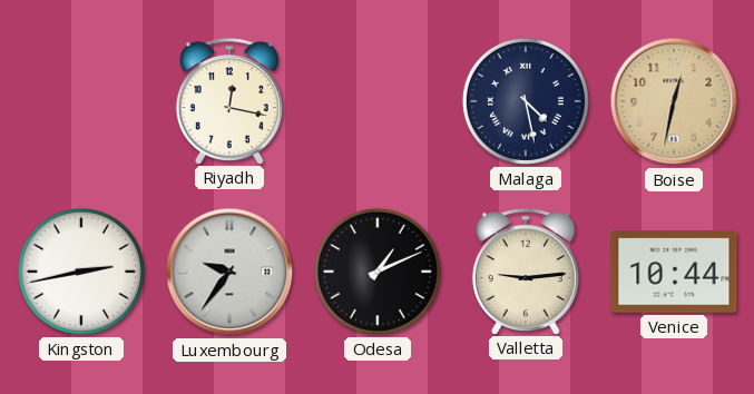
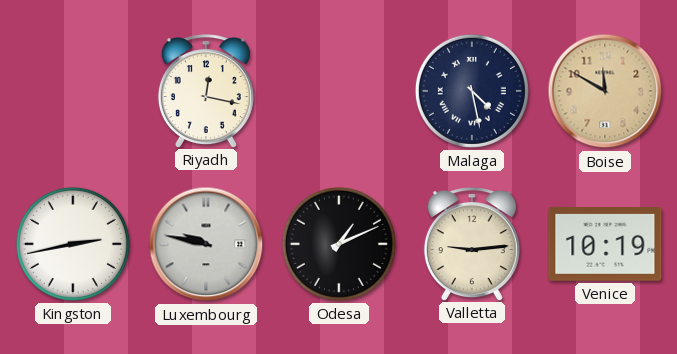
Boise: 12:32 -> 11:50
Luxembourg: 9:36 -> 9:47
Venice: 10:44 -> 10:19
